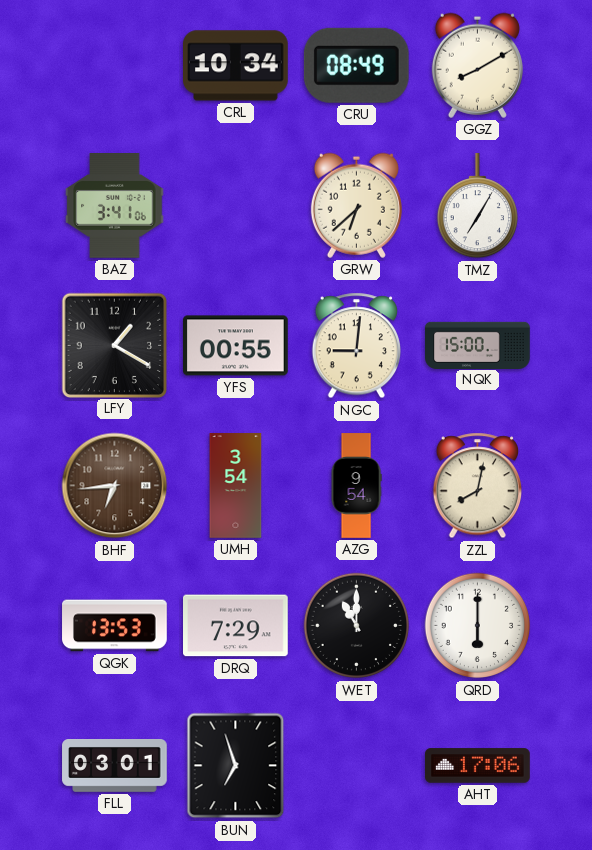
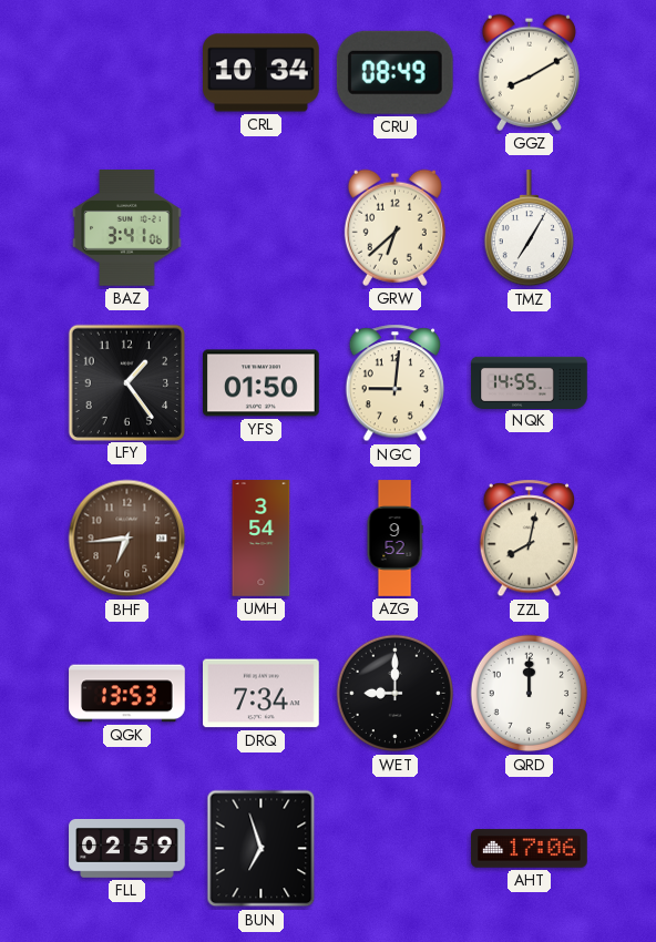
LFY: 1:20 -> 1:24
YFS: 00:55 -> 01:50
NQK: 15:00 -> 14:55
AZG: 9:54 -> 9:52
DRQ: 7:29 -> 7:34
WET: 11:00 -> 9:00
QRD: 6:00 -> 12:00
FLL: 03:01 -> 02:59
